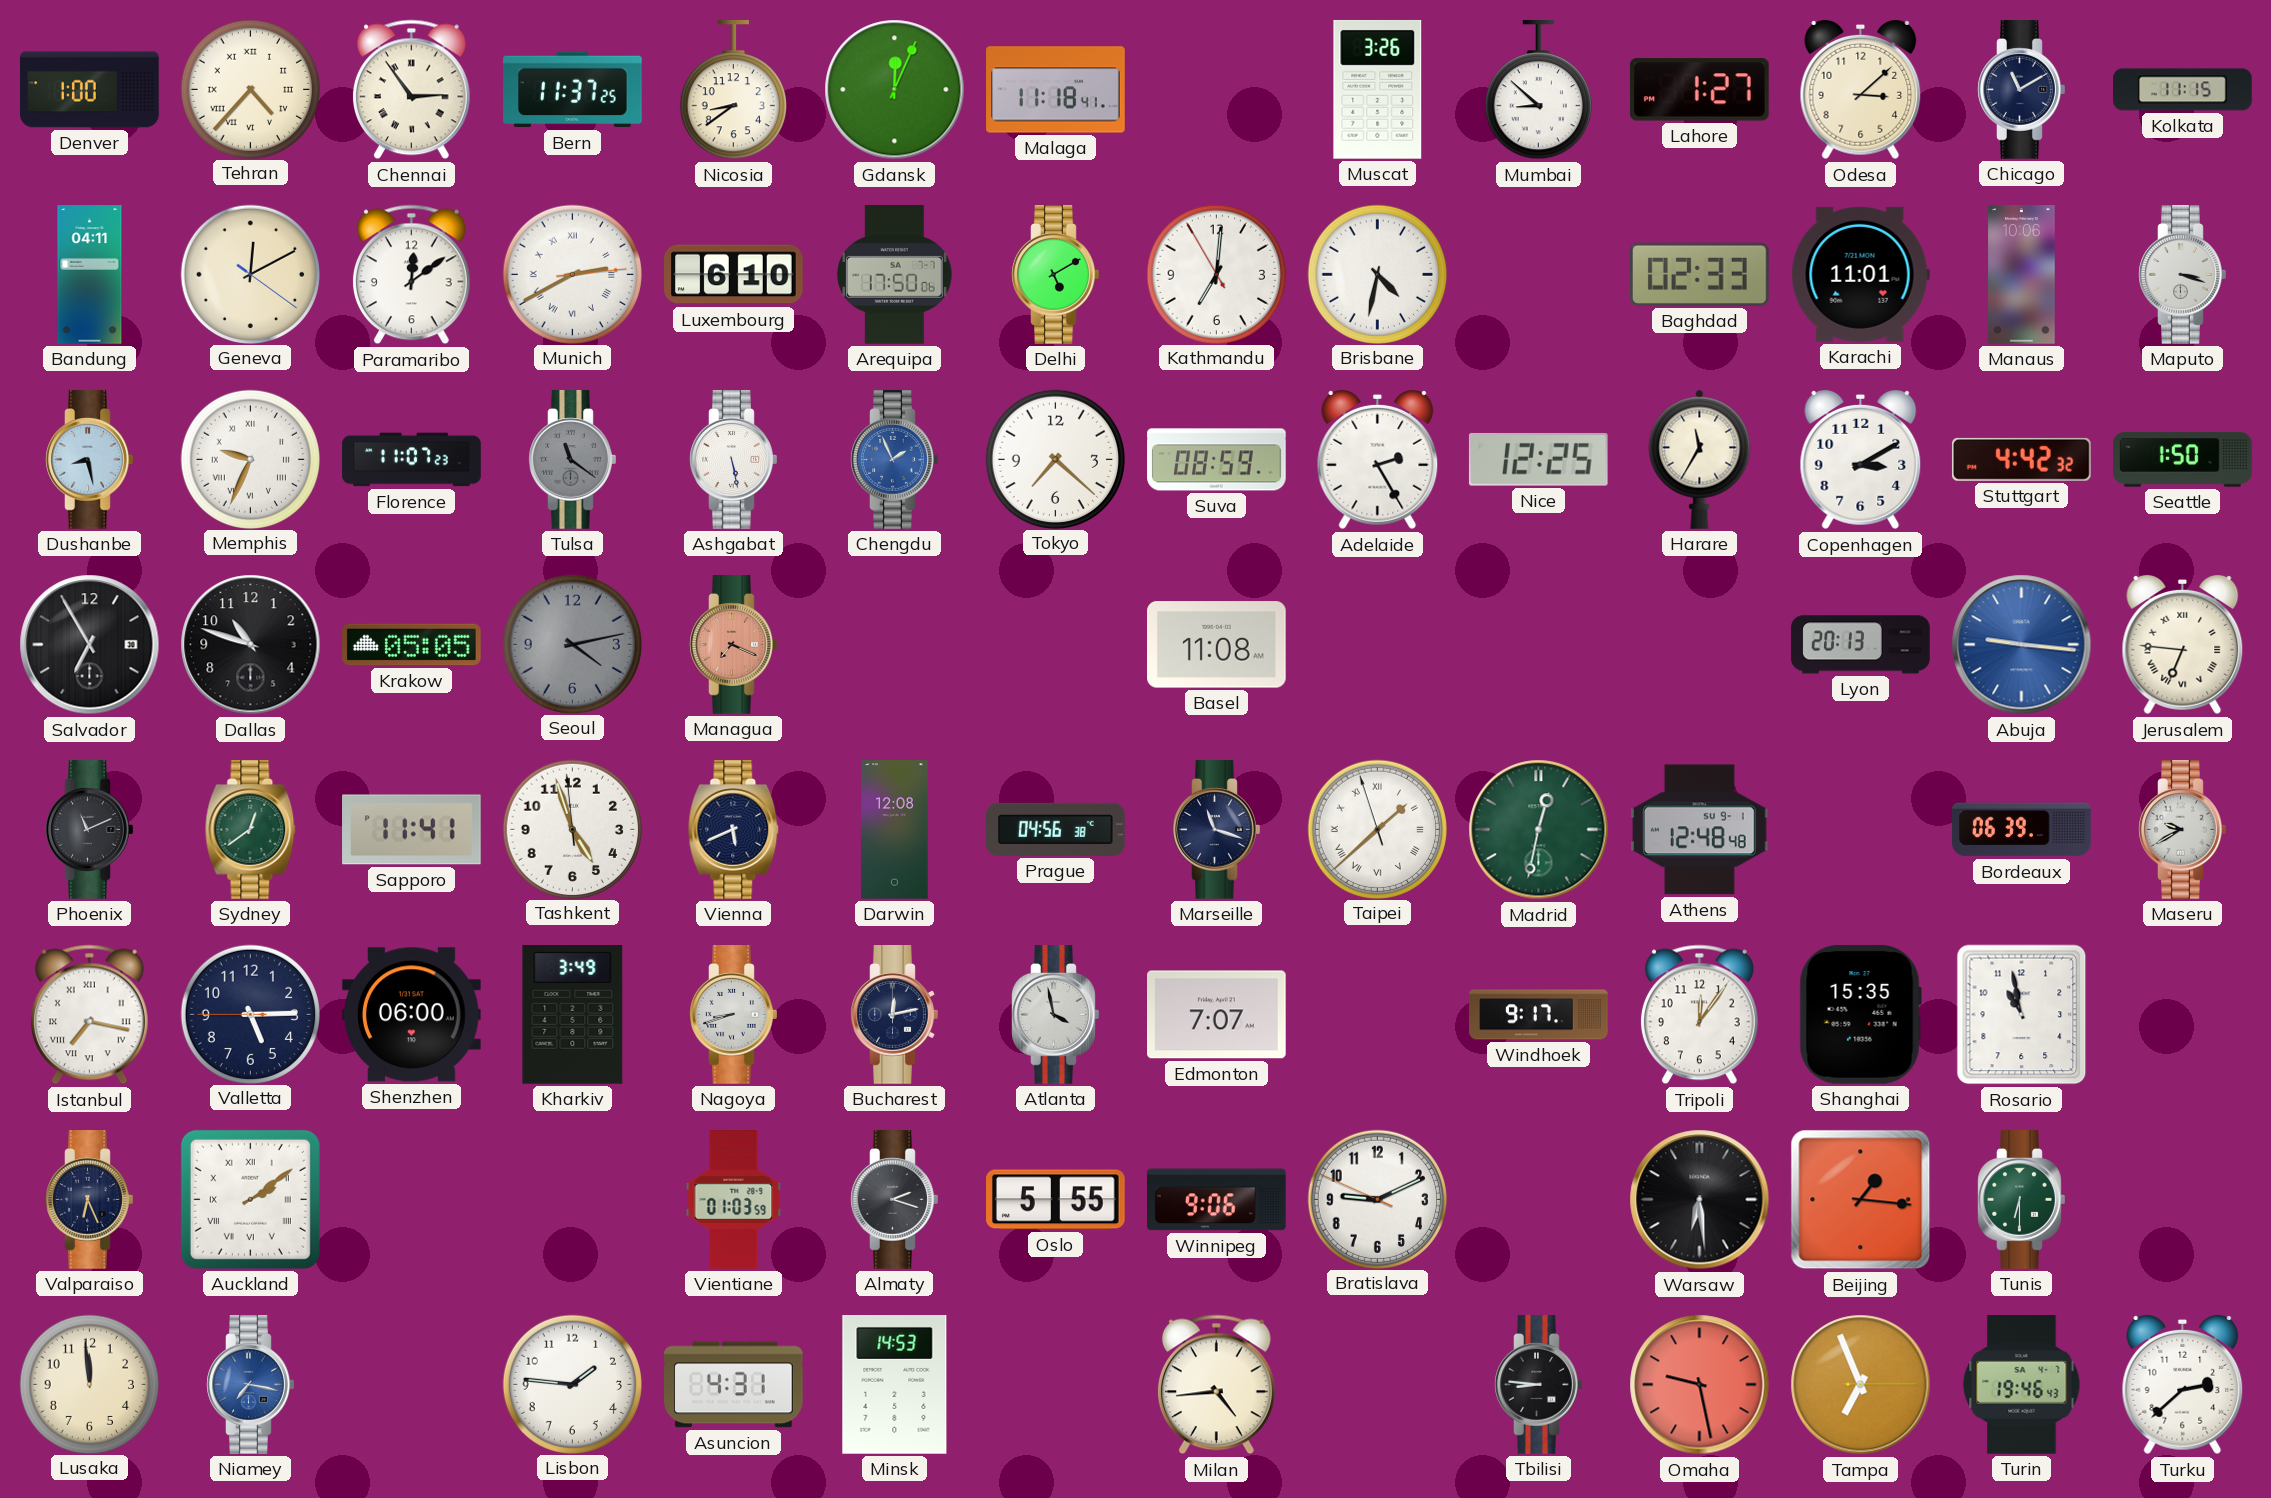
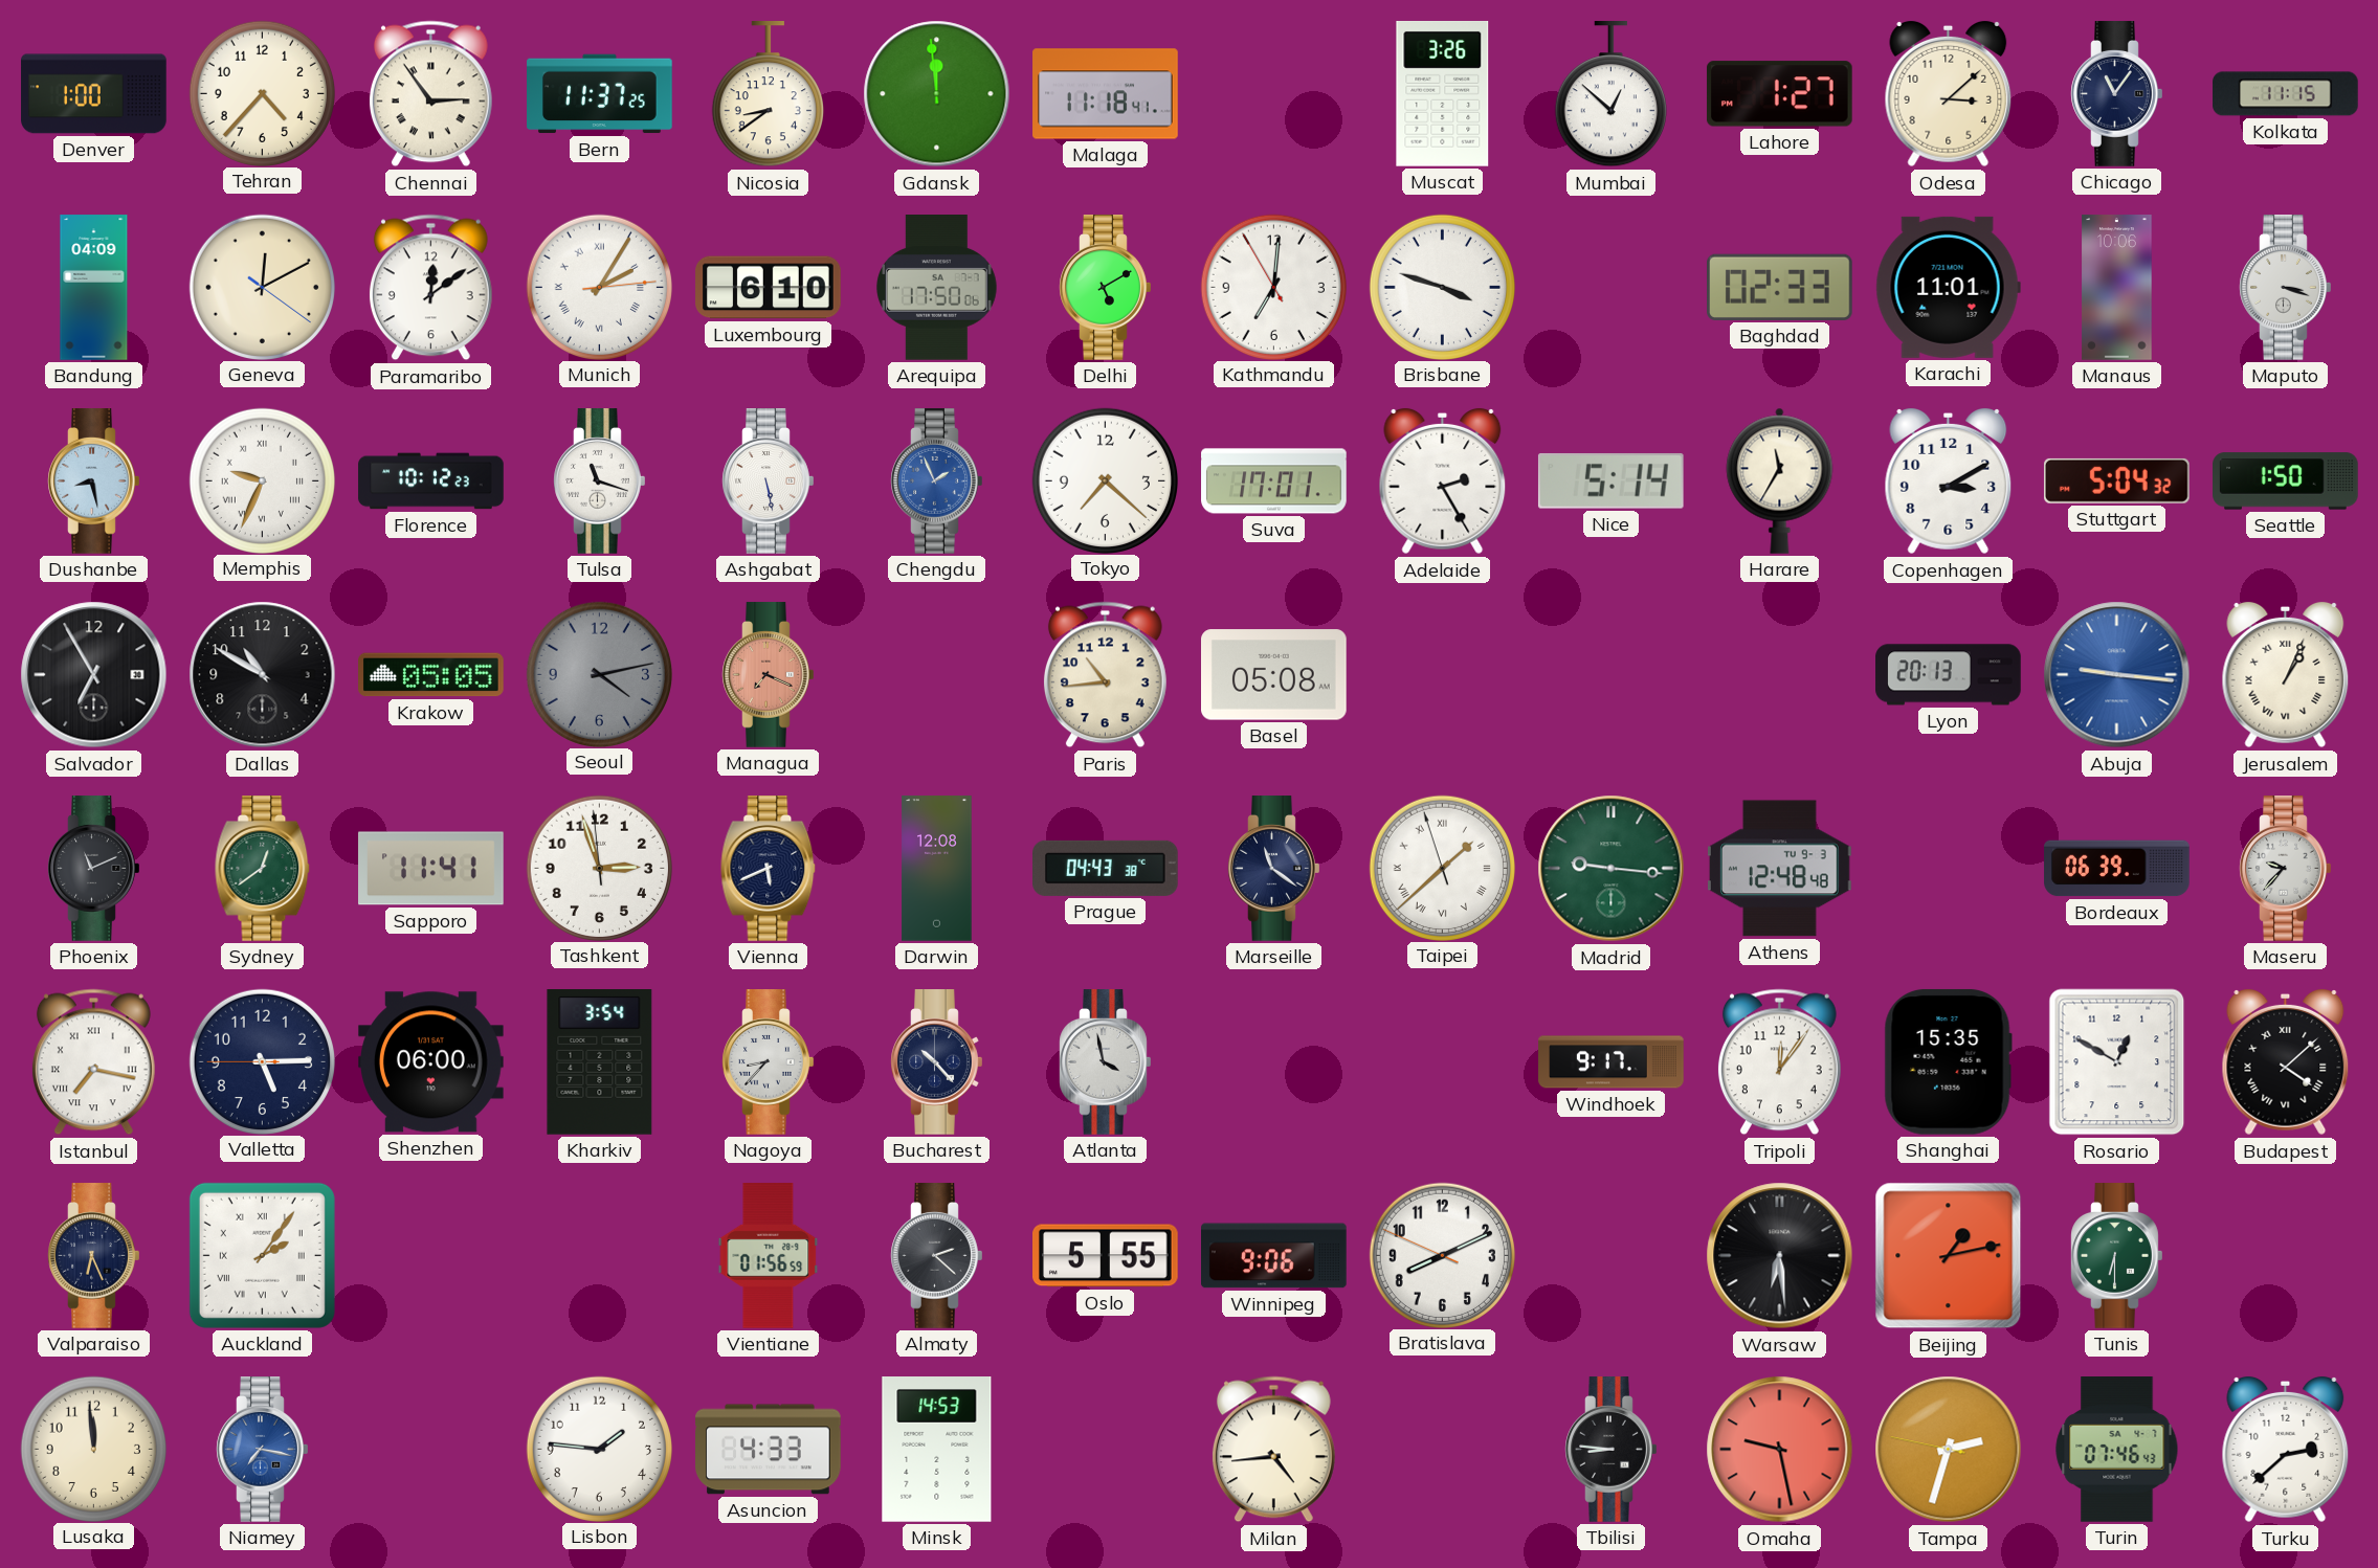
Tehran numerals: Roman -> Arabic
Gdansk: 12:04 -> 11:59
Mumbai: 8:52 -> 12:52
Chicago: 11:10 -> 11:06
Bandung: 04:11 -> 04:09
Munich: 2:40 -> 2:05
Brisbane: 4:32 -> 3:48
Florence: 11:07 -> 10:12
Tulsa: 11:21 -> 11:18
Tulsa dial: grey -> white
Suva: 08:59 -> 17:01
Nice: 12:25 -> 5:14
Stuttgart: 4:42 -> 5:04
Dallas: 10:48 -> 10:50
Paris: none -> 10:44
Basel: 11:08 -> 05:08
Jerusalem: 6:46 -> 1:04
Tashkent: 4:56 -> 2:56
Prague: 04:56 -> 04:43
Marseille: 11:18 -> 11:21
Madrid: 12:32 -> 9:16
Athens date: SU 9-1 -> TU 9-3
Maseru: 9:40 -> 9:37
Kharkiv: 3:49 -> 3:54
Nagoya: 8:42 -> 8:37
Bucharest: 12:13 -> 10:23
Edmonton: 7:07 -> none
Rosario: 10:58 -> 12:50
Budapest: none -> 4:08
Auckland: 2:09 -> 2:06
Vientiane: 01:03 -> 01:56
Almaty: 2:18 -> 2:22
Bratislava: 9:10 -> 8:10
Beijing: 1:16 -> 1:13
Asuncion: 4:31 -> 4:33
Tampa: 6:56 -> 2:32
Turin: 19:46 -> 07:46
